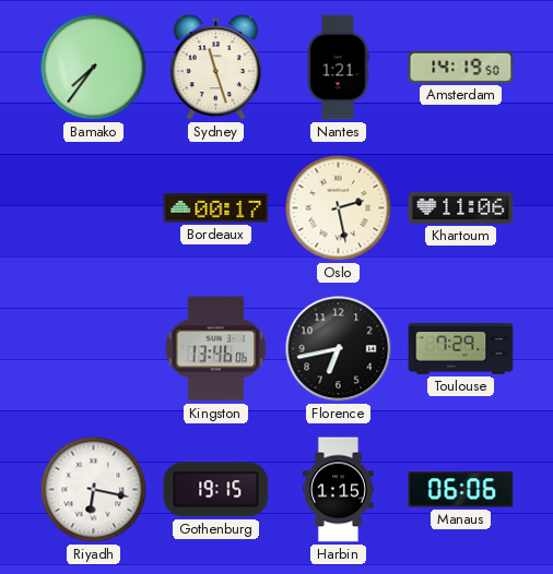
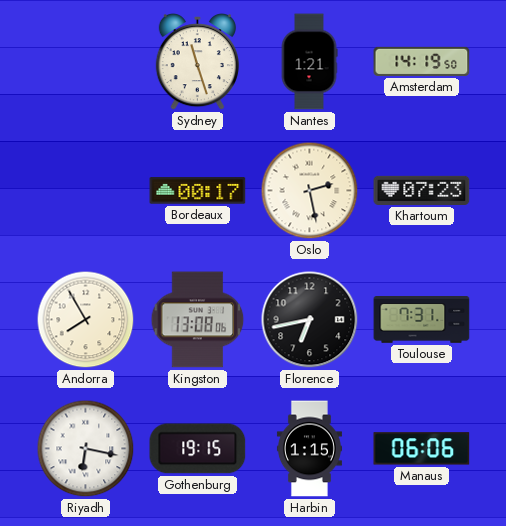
Bamako: 7:36 -> none
Khartoum: 11:06 -> 07:23
Andorra: none -> 7:55
Kingston: 13:46 -> 13:08
Toulouse: 7:29 -> 7:31
